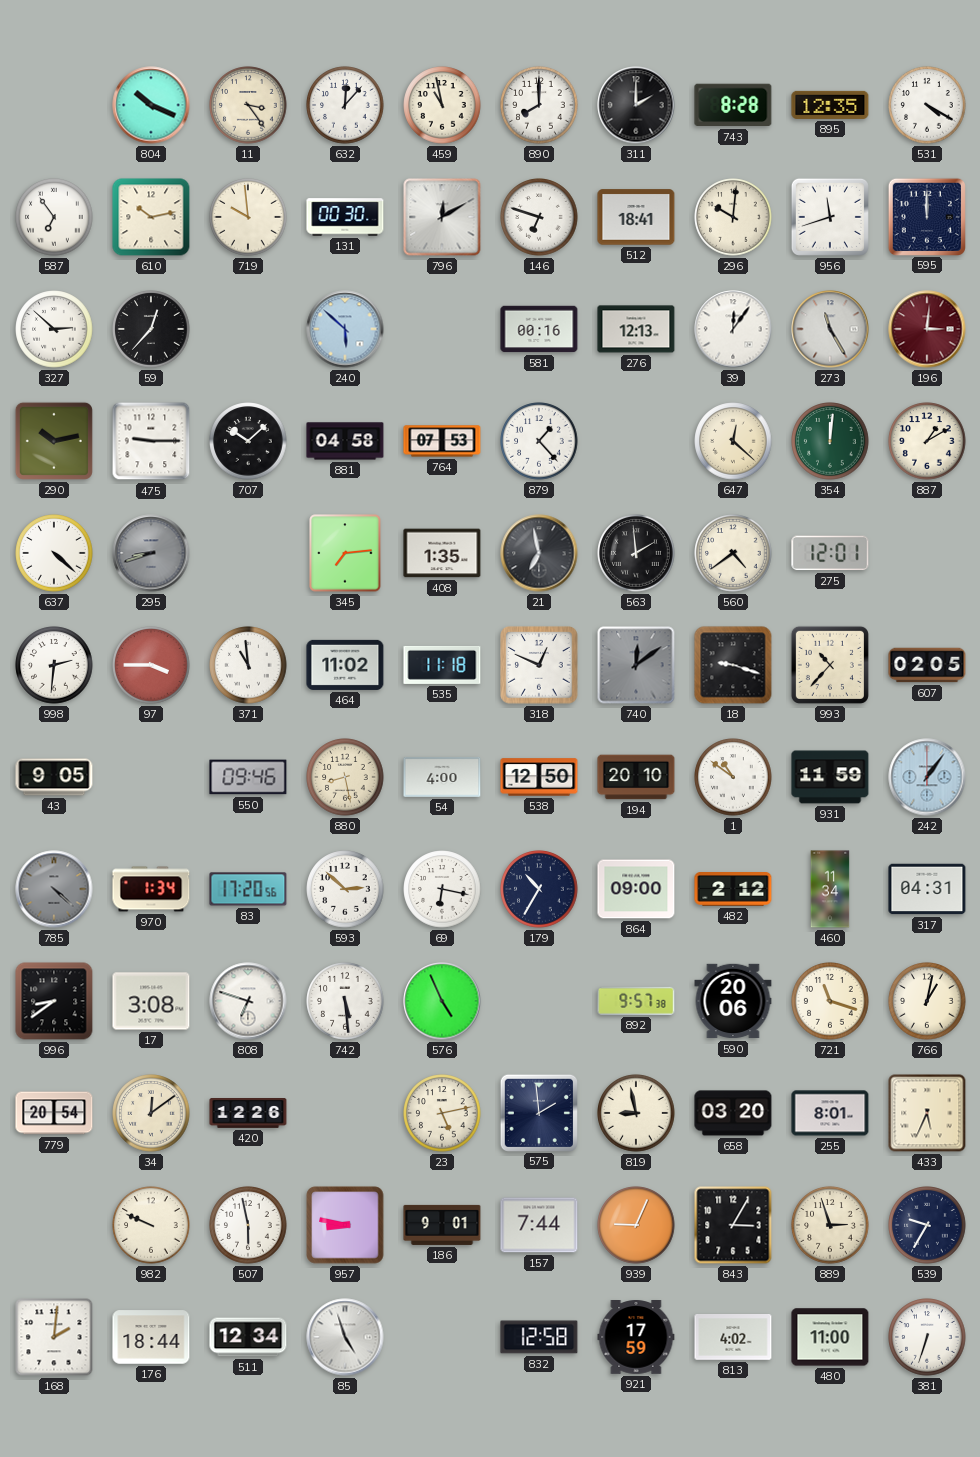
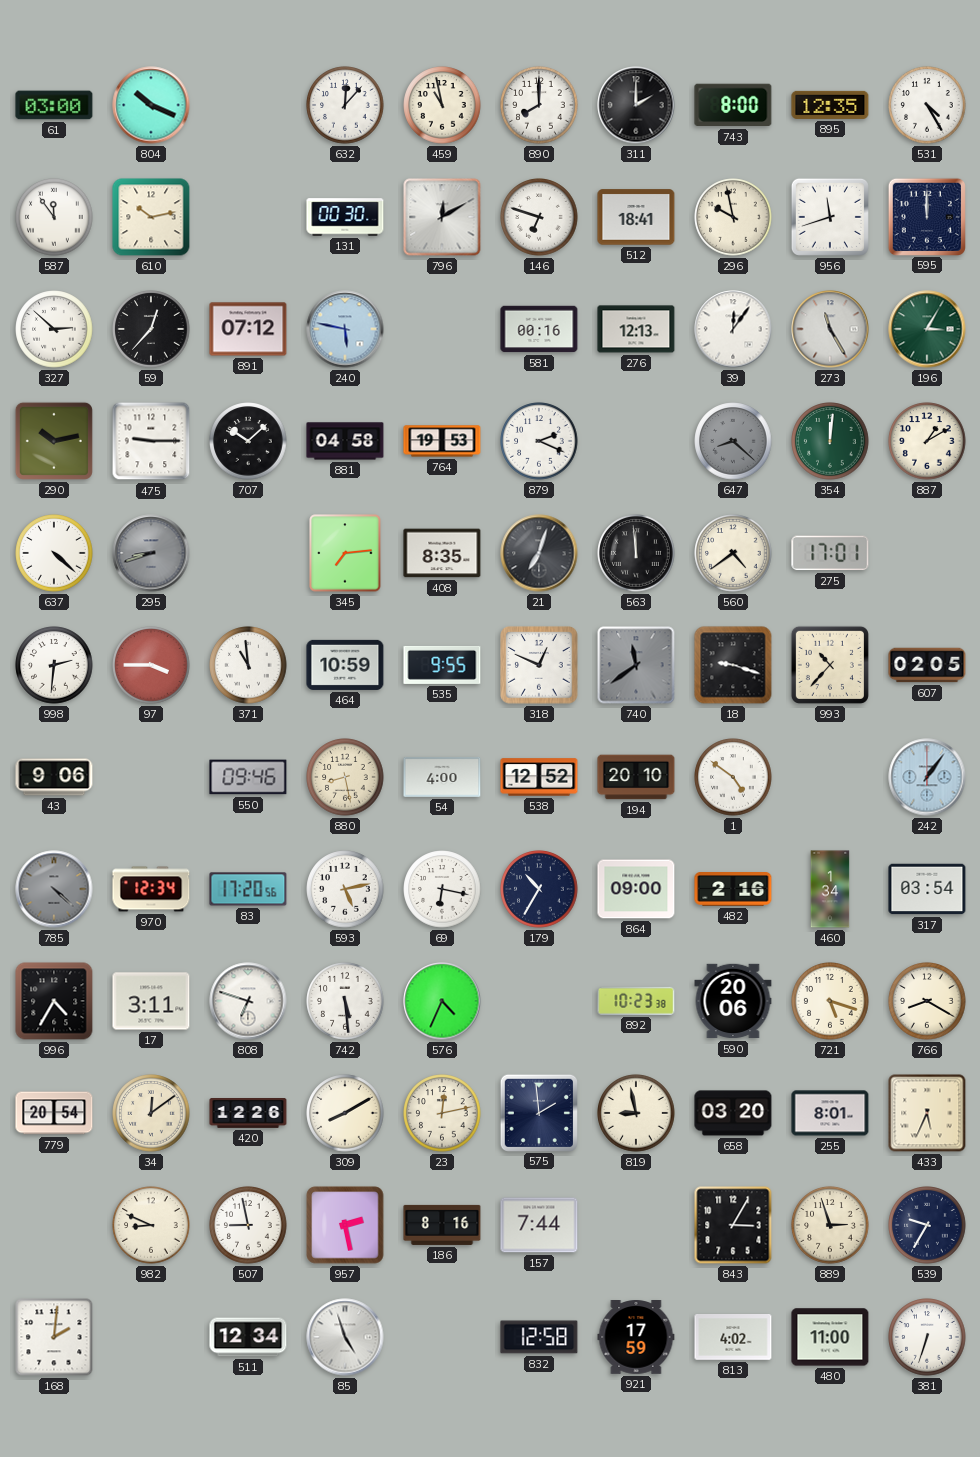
61: none -> 03:00
11: 3:24 -> none
743: 8:28 -> 8:00
531: 4:20 -> 4:25
587: 6:54 -> 11:54
719: 9:59 -> none
296: 10:01 -> 9:58
891: none -> 07:12
240: 5:52 -> 5:47
196: 3:01 -> 3:05
196 dial: burgundy -> green
764: 07:53 -> 19:53
879: 1:23 -> 2:19
647: 12:22 -> 8:22
647 dial: cream -> grey
408: 1:35 -> 8:35
21: 6:58 -> 7:03
563: 1:59 -> 11:59
275: 12:01 -> 17:01
464: 11:02 -> 10:59
535: 11:18 -> 9:55
740: 12:09 -> 11:39
43: 9:05 -> 9:06
538: 12:50 -> 12:52
1: 10:51 -> 4:51
931: 11:59 -> none
970: 1:34 -> 12:34
593: 2:52 -> 5:13
482: 2:12 -> 2:16
460: 11:34 -> 1:34
317: 04:31 -> 03:54
996: 8:39 -> 4:35
17: 3:08 -> 3:11
576: 4:56 -> 4:34
892: 9:57 -> 10:23
721: 11:18 -> 5:18
766: 1:02 -> 8:20
309: none -> 8:10
23: 5:13 -> 12:13
982: 9:49 -> 8:49
507: 5:58 -> 8:58
957: 8:47 -> 2:28
186: 9:01 -> 8:16
939: 9:04 -> none
176: 18:44 -> none
